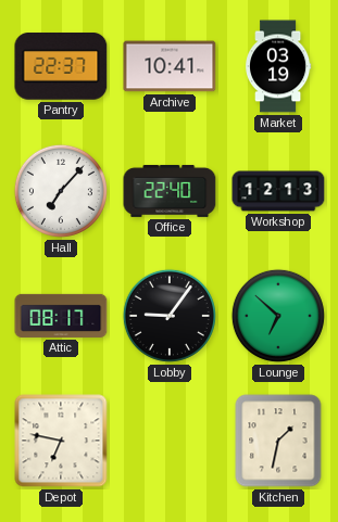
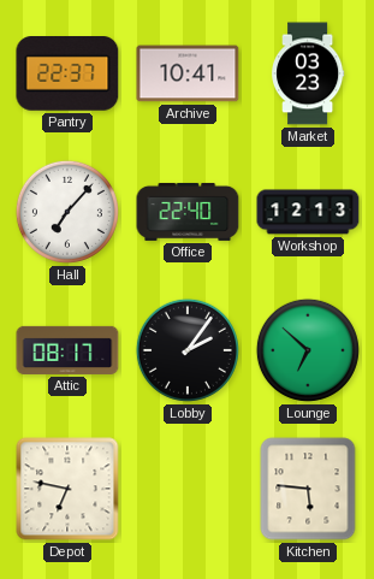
Market: 03:19 -> 03:23
Lobby: 9:06 -> 2:06
Kitchen: 1:32 -> 5:46
